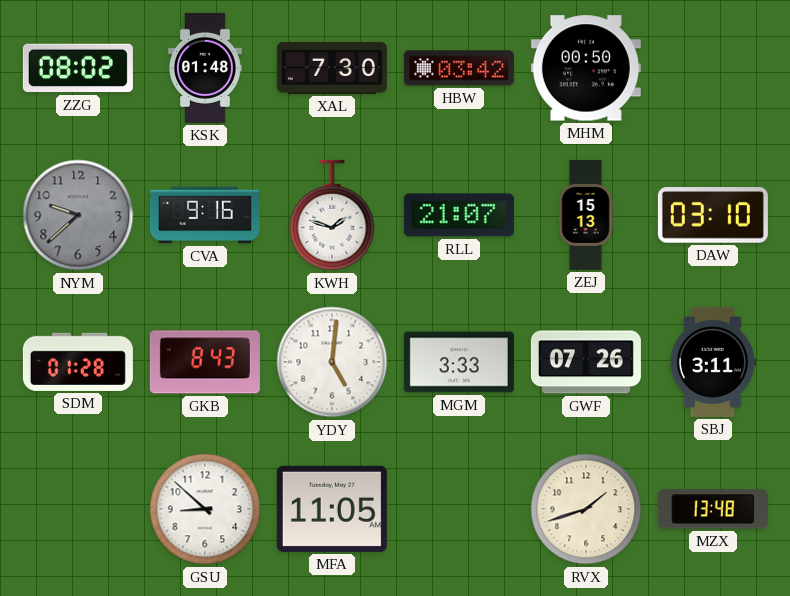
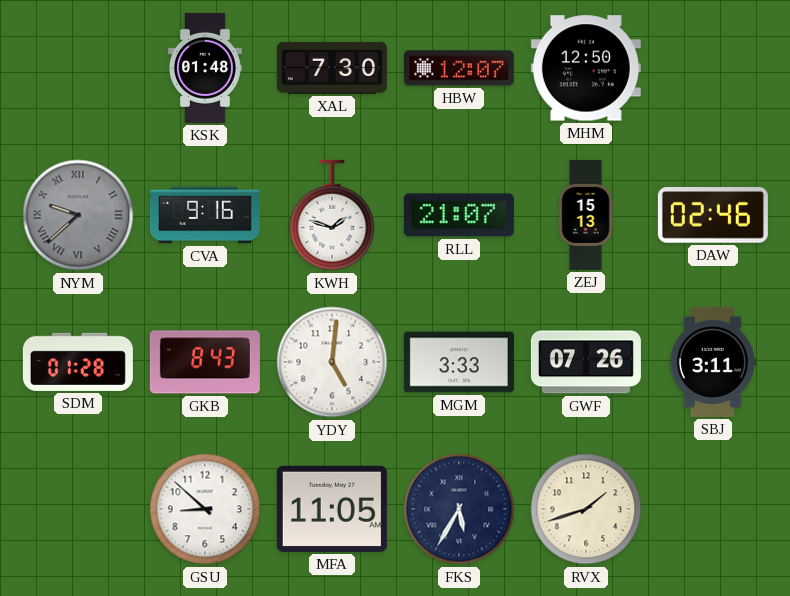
ZZG: 08:02 -> none
HBW: 03:42 -> 12:07
MHM: 00:50 -> 12:50
NYM numerals: Arabic -> Roman
DAW: 03:10 -> 02:46
FKS: none -> 5:35
MZX: 13:48 -> none
